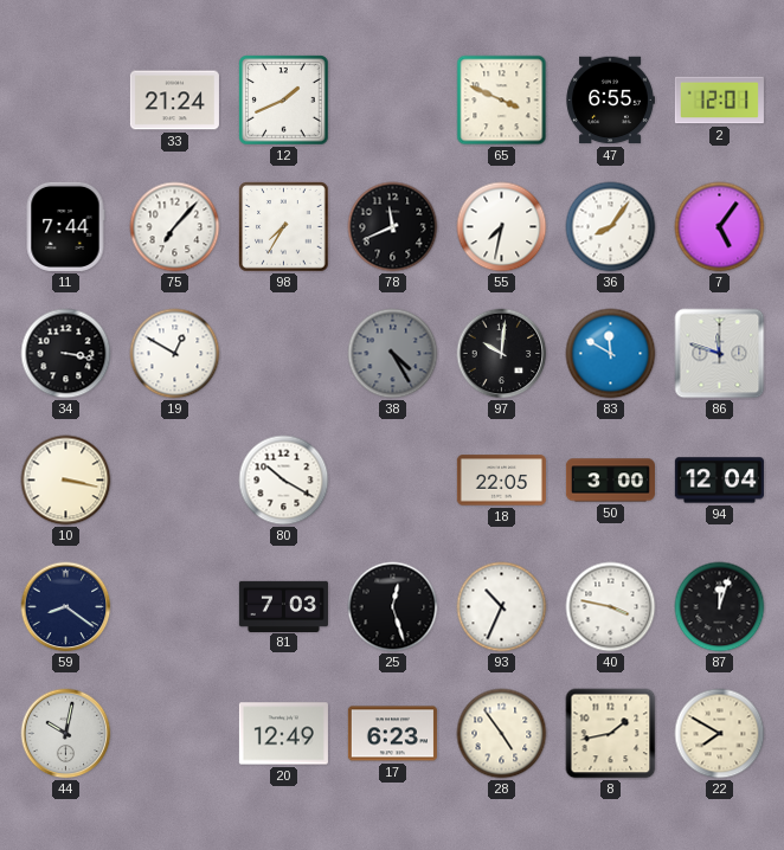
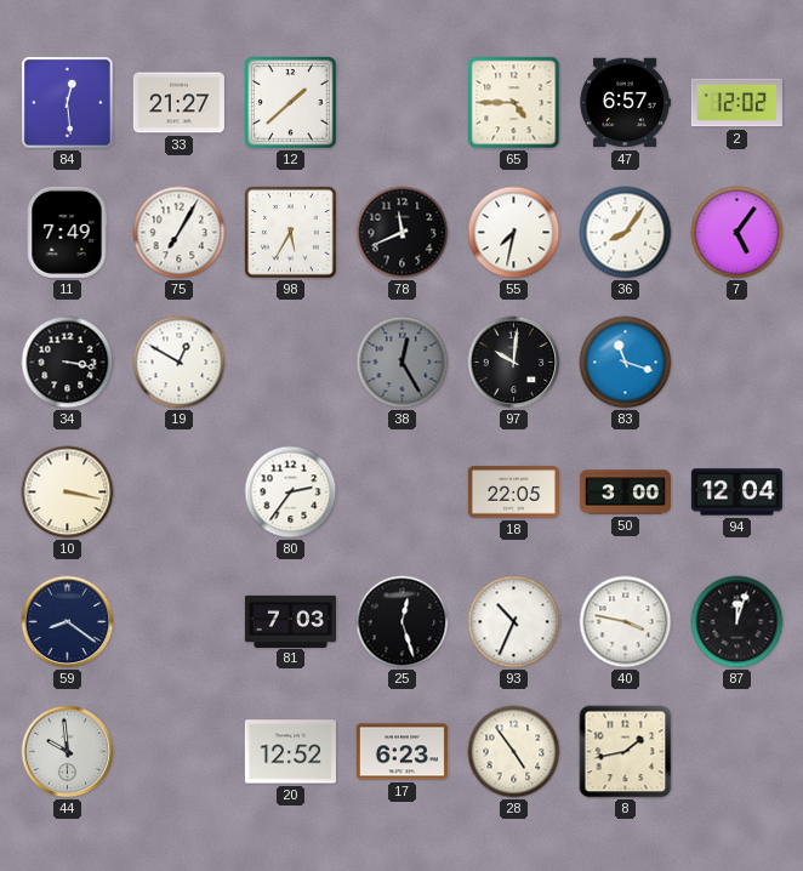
84: none -> 12:29
33: 21:24 -> 21:27
12: 1:41 -> 1:38
65: 3:49 -> 4:45
47: 6:55 -> 6:57
2: 12:01 -> 12:02
11: 7:44 -> 7:49
75: 7:07 -> 7:05
98: 7:35 -> 5:35
38: 4:25 -> 12:25
83: 11:50 -> 11:18
86: 11:48 -> none
80: 10:20 -> 2:36
44: 10:02 -> 9:59
20: 12:49 -> 12:52
22: 7:50 -> none
